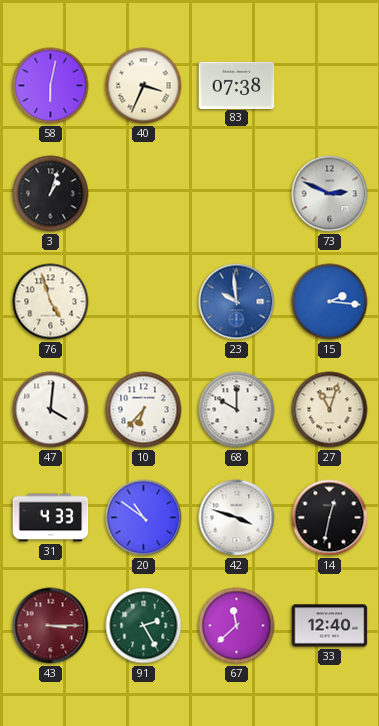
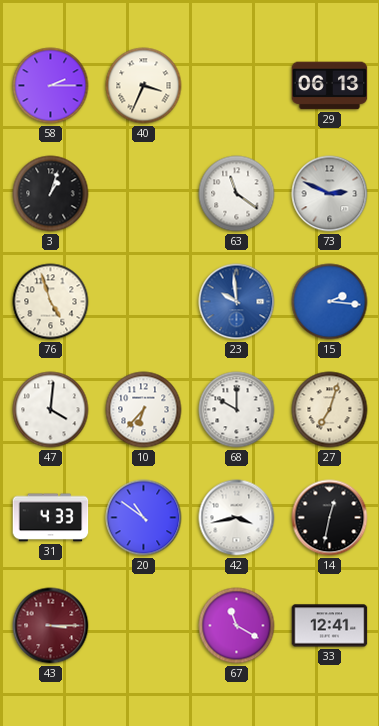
58: 6:02 -> 2:15
83: 07:38 -> none
29: none -> 06:13
63: none -> 11:21
27: 11:03 -> 7:03
42: 3:48 -> 3:43
91: 2:25 -> none
67: 11:38 -> 11:20
33: 12:40 -> 12:41
